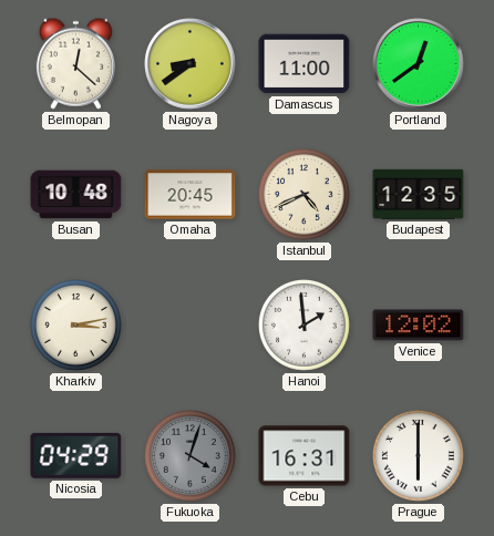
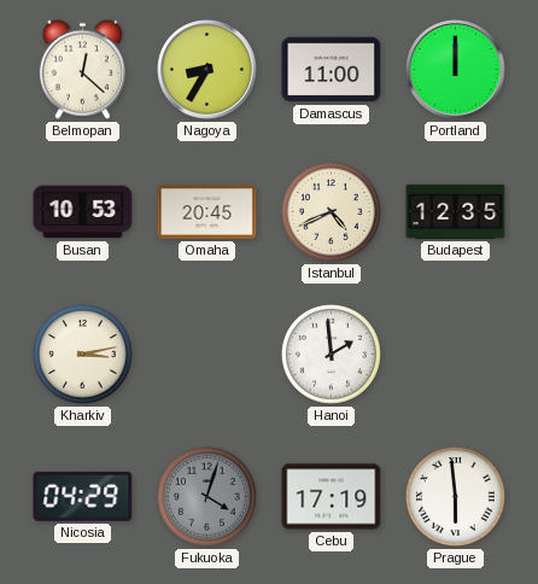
Nagoya: 8:39 -> 8:35
Portland: 12:39 -> 12:00
Busan: 10:48 -> 10:53
Venice: 12:02 -> none
Cebu: 16:31 -> 17:19
Prague: 6:00 -> 5:59
